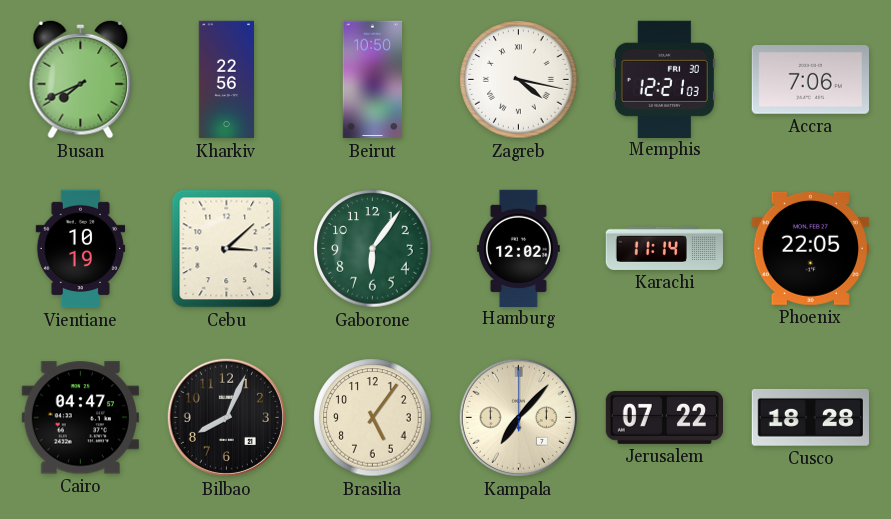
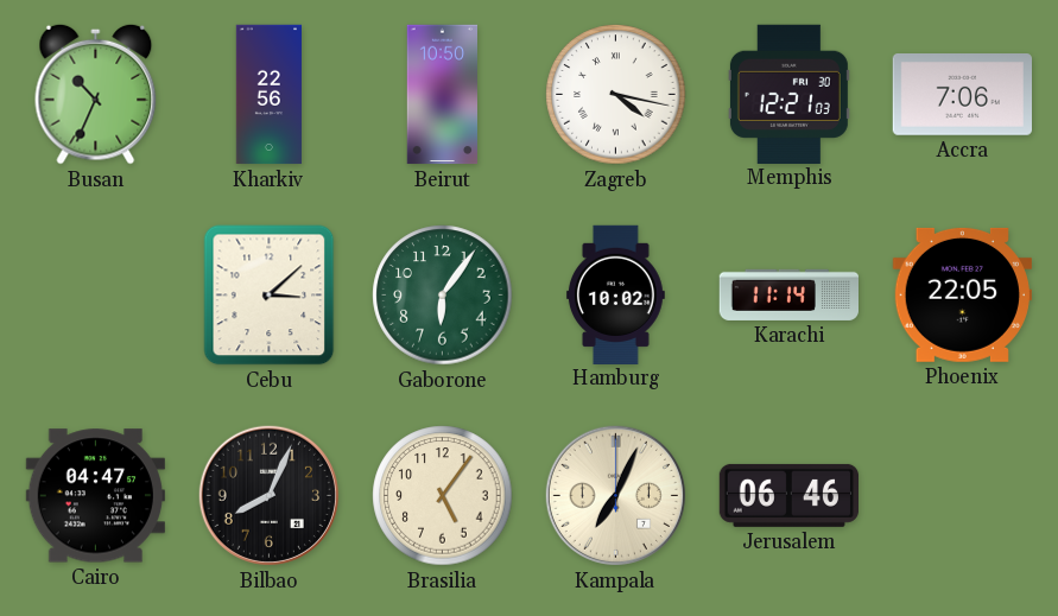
Busan: 7:41 -> 10:34
Vientiane: 10:19 -> none
Hamburg: 12:02 -> 10:02
Kampala: 7:07 -> 7:04
Jerusalem: 07:22 -> 06:46
Cusco: 18:28 -> none
